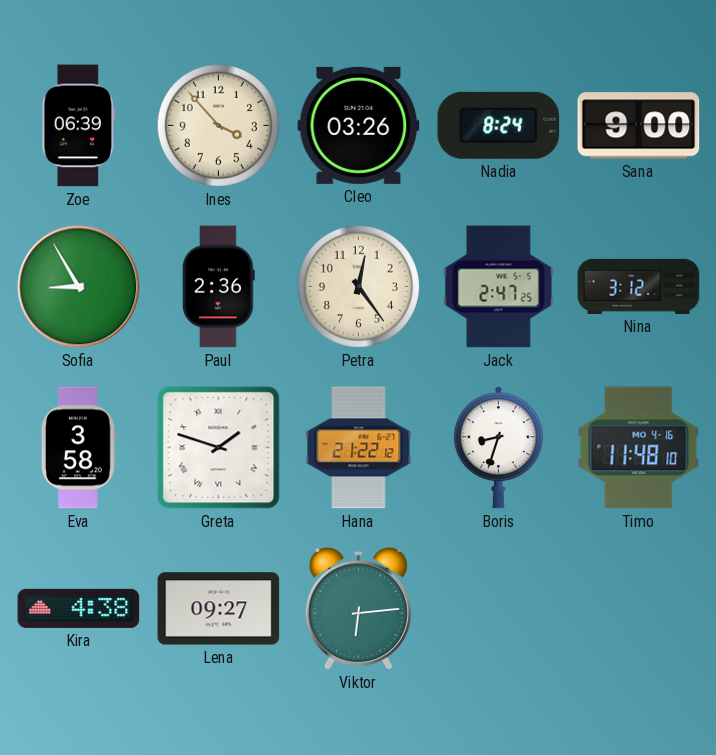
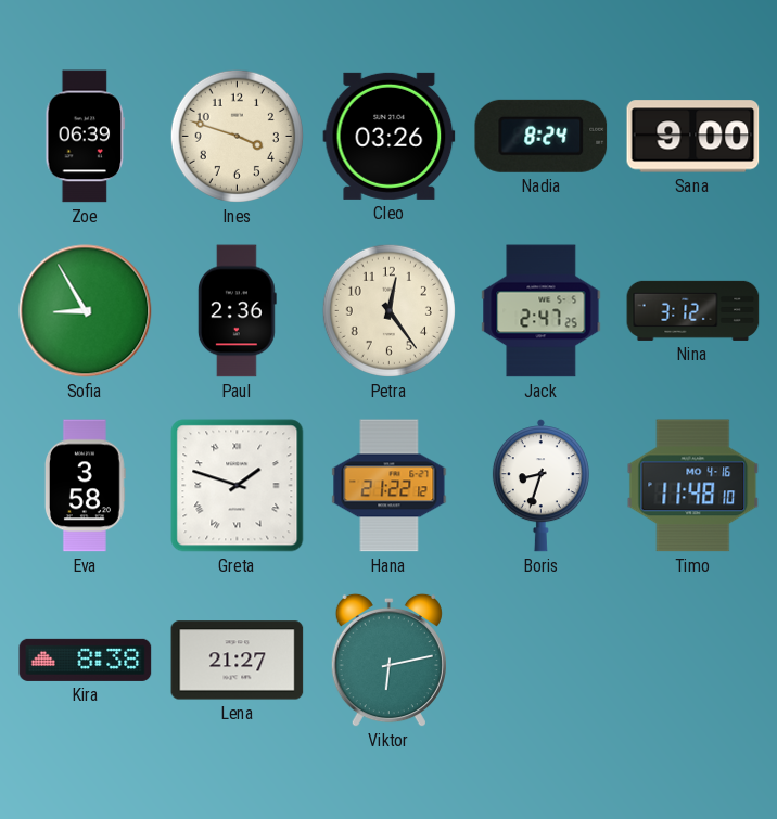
Ines: 3:53 -> 3:48
Kira: 4:38 -> 8:38
Lena: 09:27 -> 21:27
Viktor: 6:14 -> 6:13
